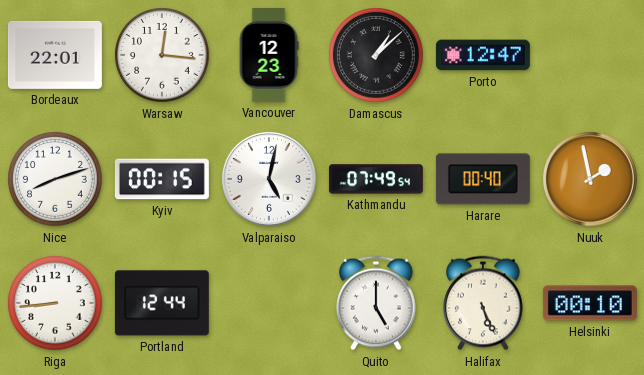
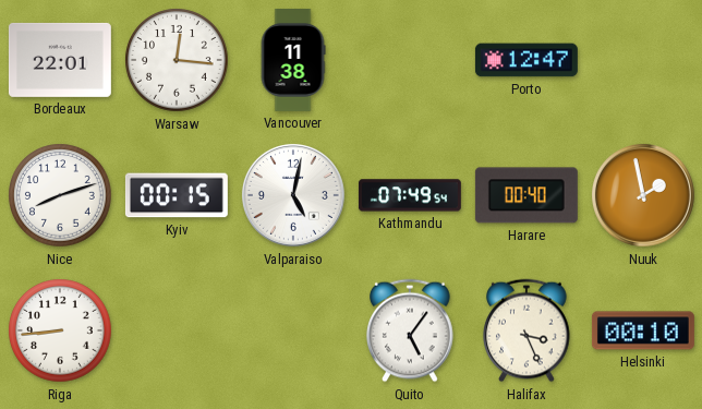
Vancouver: 12:23 -> 11:38
Damascus: 1:08 -> none
Portland: 12:44 -> none
Quito: 5:00 -> 5:06
Halifax: 5:26 -> 3:26
